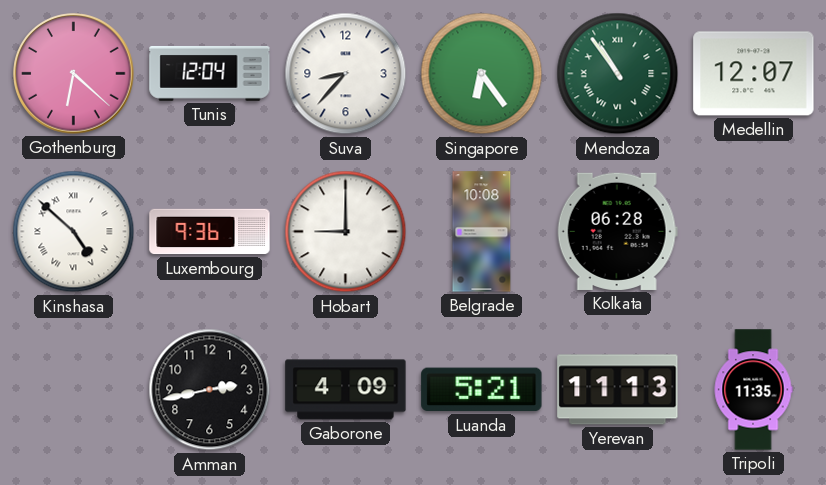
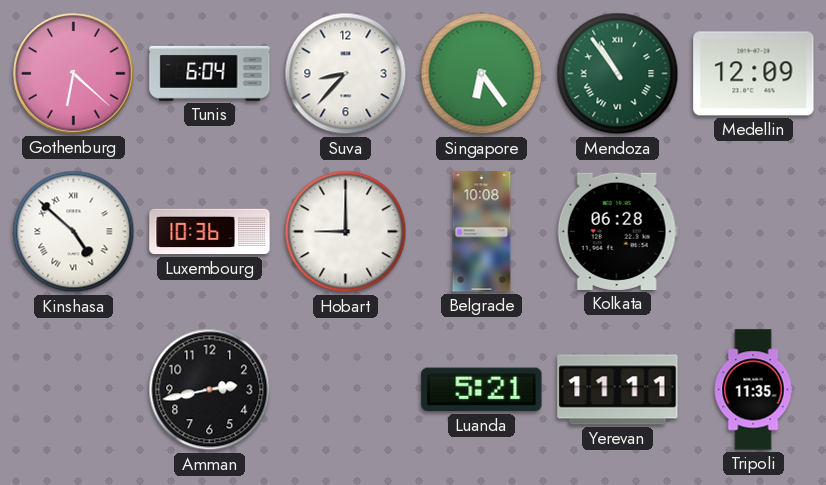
Tunis: 12:04 -> 6:04
Medellin: 12:07 -> 12:09
Luxembourg: 9:36 -> 10:36
Gaborone: 4:09 -> none
Yerevan: 11:13 -> 11:11
